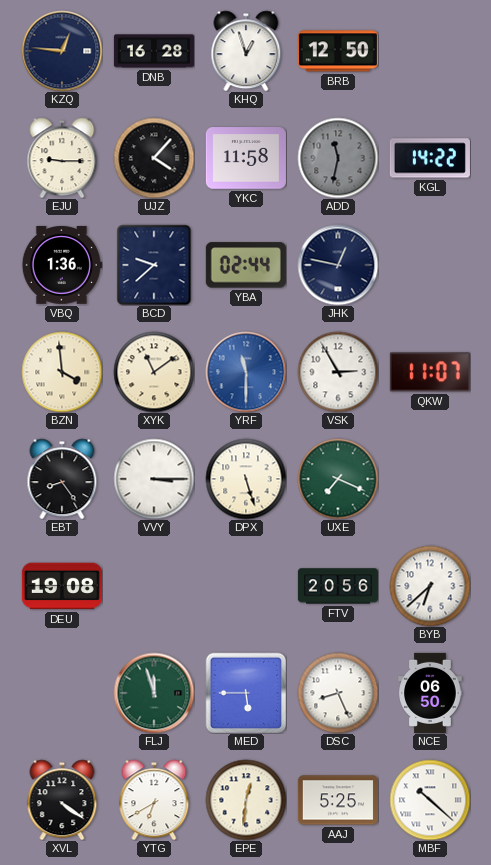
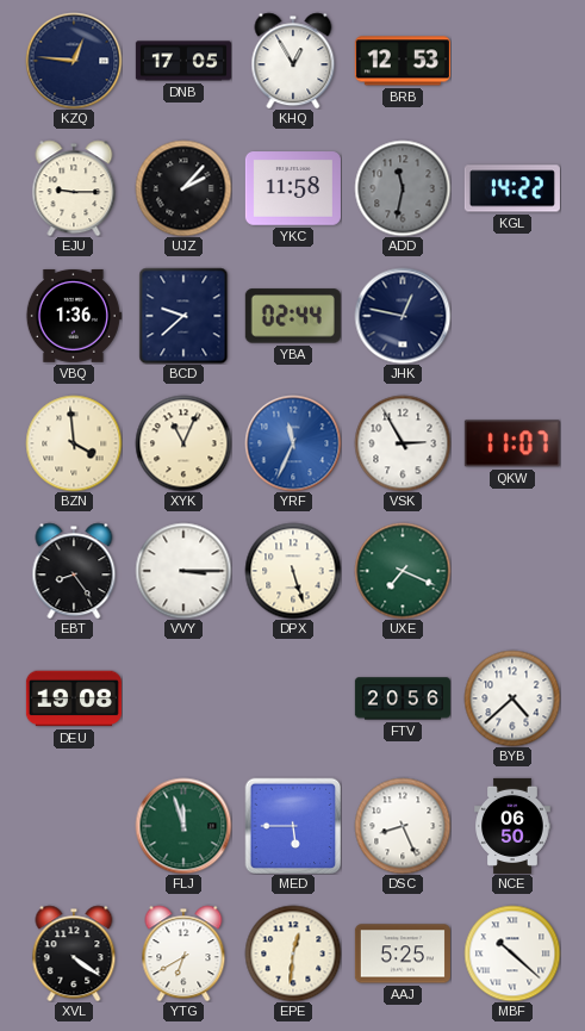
DNB: 16:28 -> 17:05
KHQ: 12:57 -> 12:55
BRB: 12:50 -> 12:53
UJZ: 4:07 -> 2:07
XYK: 11:09 -> 11:04
YRF: 11:30 -> 11:34
BYB: 6:38 -> 4:38
